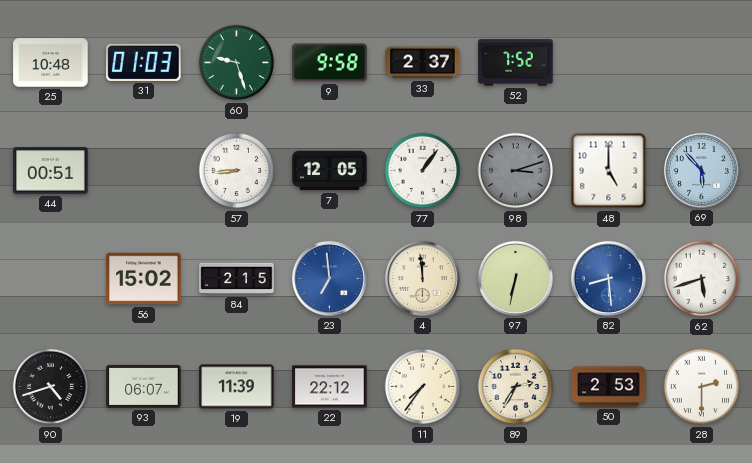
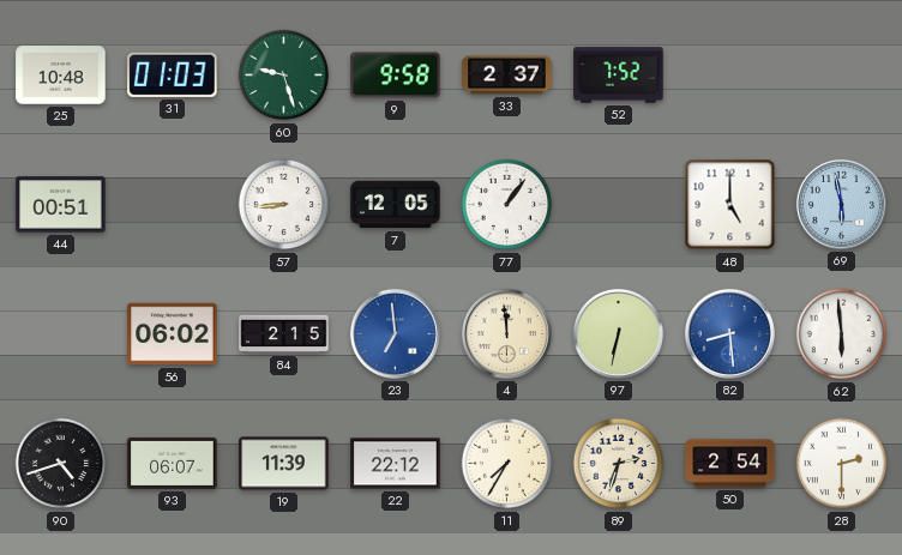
98: 3:12 -> none
69: 5:53 -> 5:58
56: 15:02 -> 06:02
62: 5:42 -> 5:59
11: 7:36 -> 7:35
89: 2:35 -> 2:33
50: 2:53 -> 2:54
